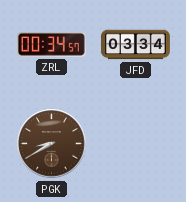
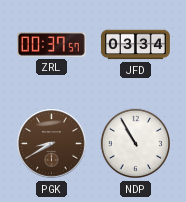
ZRL: 00:34 -> 00:37
NDP: none -> 10:55
